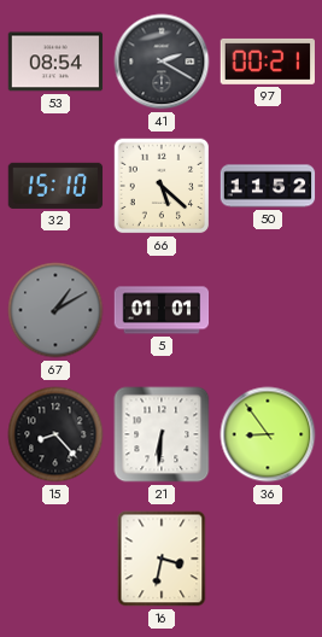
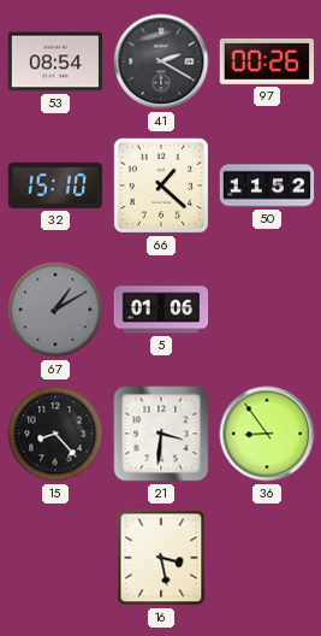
97: 00:21 -> 00:26
66: 5:22 -> 1:22
5: 01:01 -> 01:06
21: 6:31 -> 3:31
16: 3:32 -> 3:28
